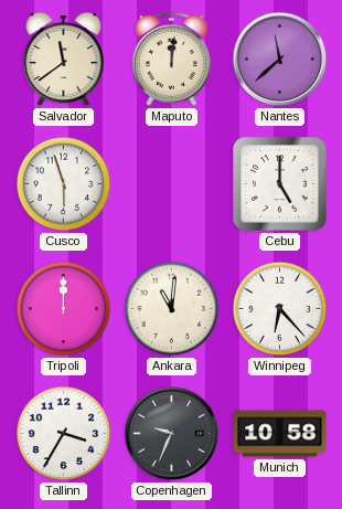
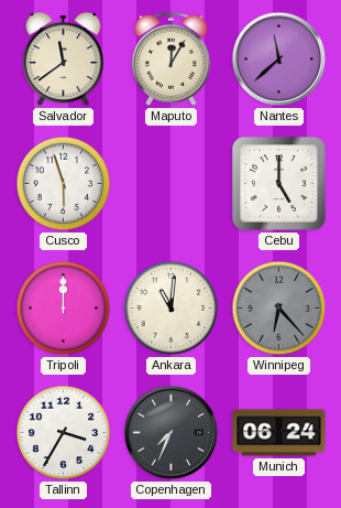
Maputo: 12:01 -> 12:05
Winnipeg dial: white -> grey
Copenhagen: 9:34 -> 7:34
Munich: 10:58 -> 06:24
